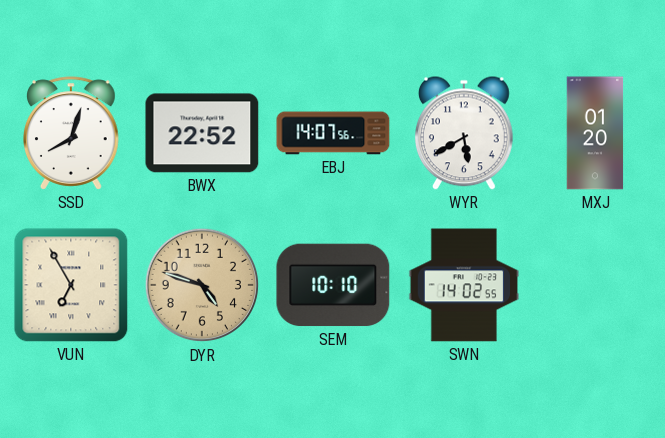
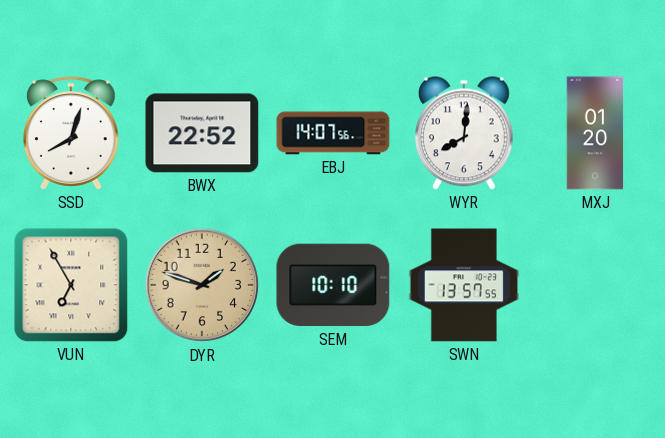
WYR: 5:40 -> 8:01
DYR: 4:48 -> 1:48
SWN: 14:02 -> 13:57
